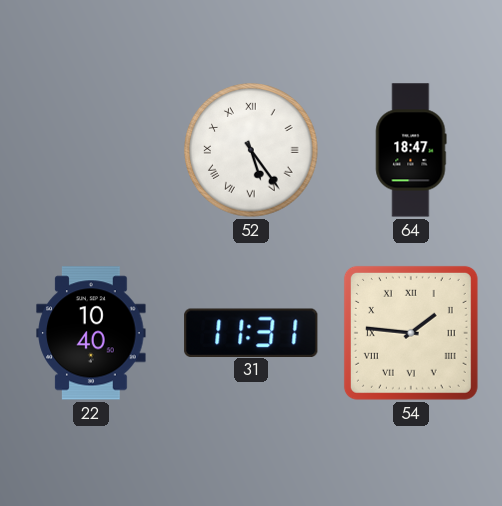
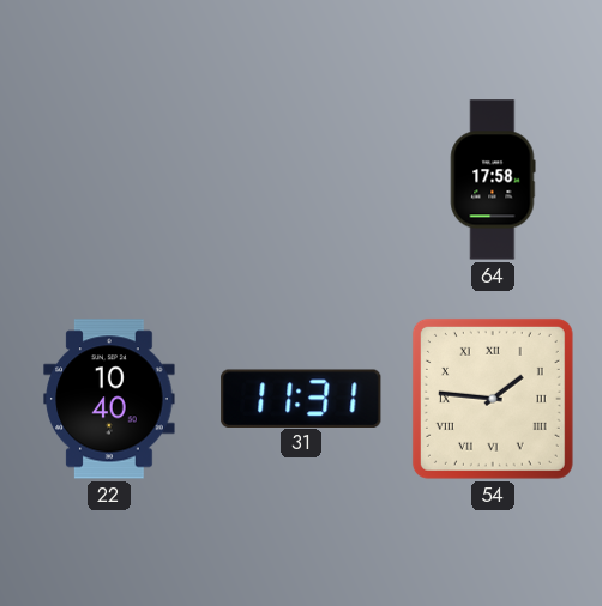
52: 5:24 -> none
64: 18:47 -> 17:58
